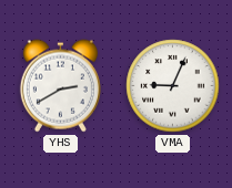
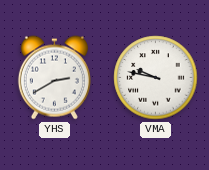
VMA: 9:04 -> 9:47
